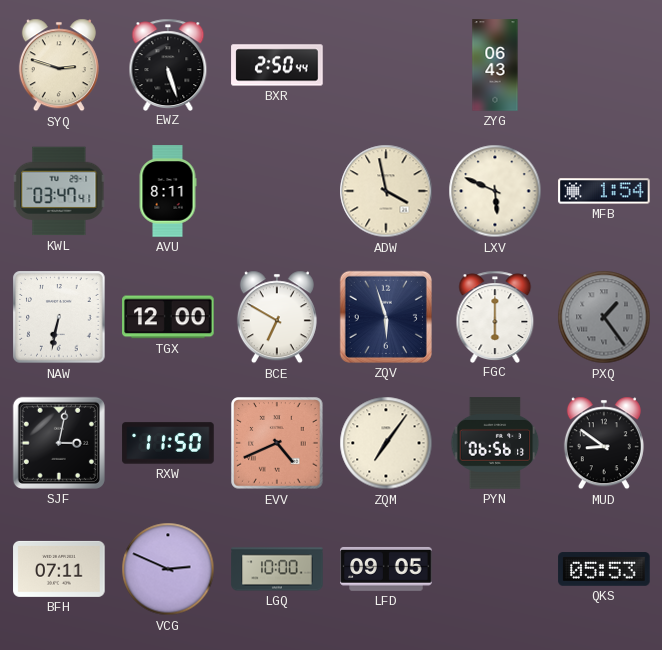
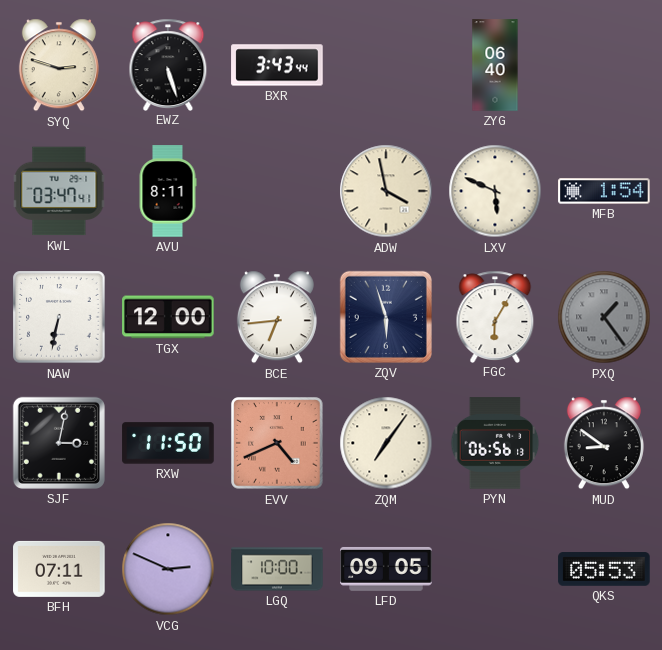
BXR: 2:50 -> 3:43
ZYG: 06:43 -> 06:40
BCE: 6:50 -> 6:44
FGC: 6:00 -> 6:05
